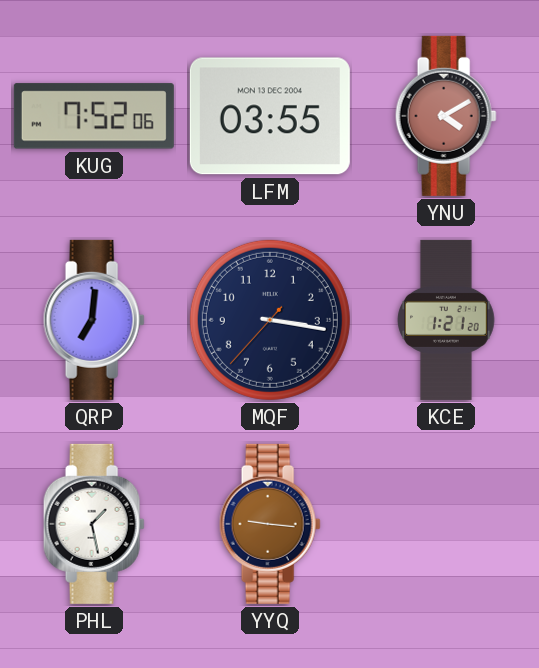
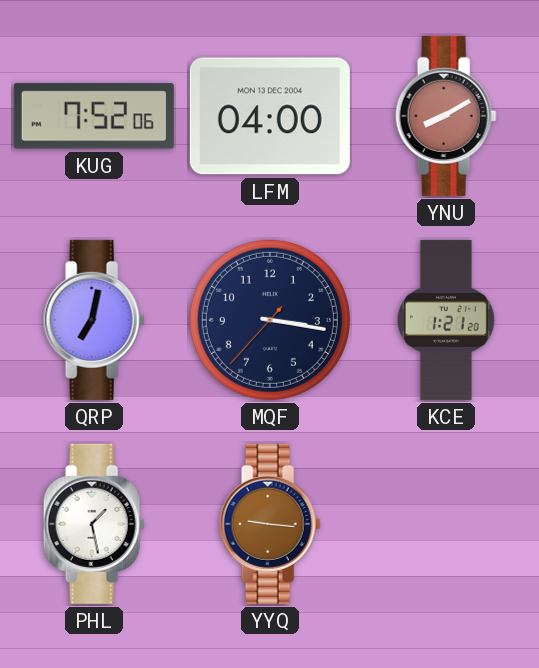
LFM: 03:55 -> 04:00
YNU: 4:10 -> 8:10
QRP: 7:01 -> 7:02
